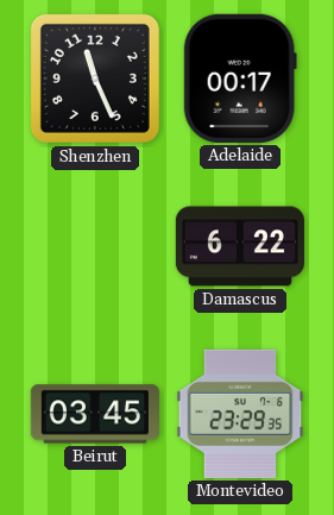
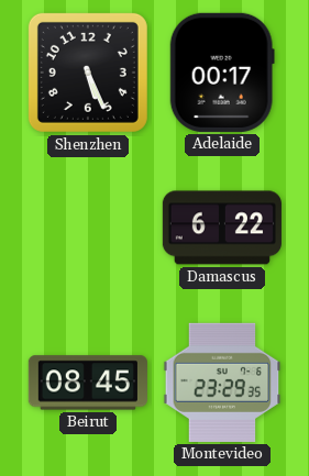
Shenzhen: 11:26 -> 5:26
Beirut: 03:45 -> 08:45
